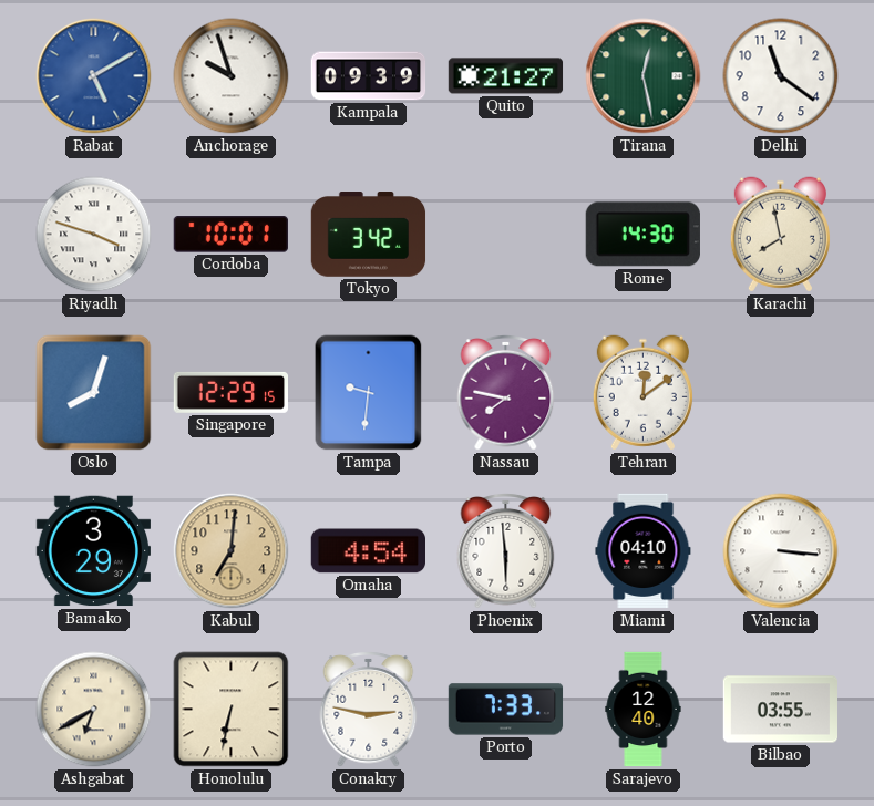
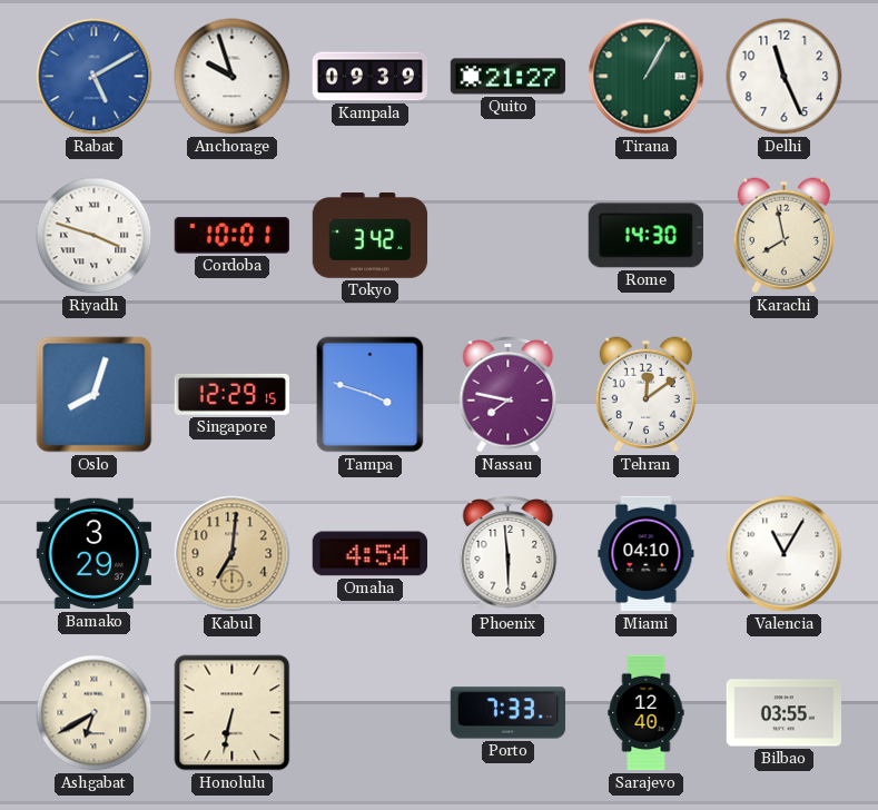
Tirana: 12:28 -> 1:05
Delhi: 11:21 -> 11:26
Tampa: 9:31 -> 3:48
Valencia: 3:16 -> 11:05
Conakry: 2:47 -> none
